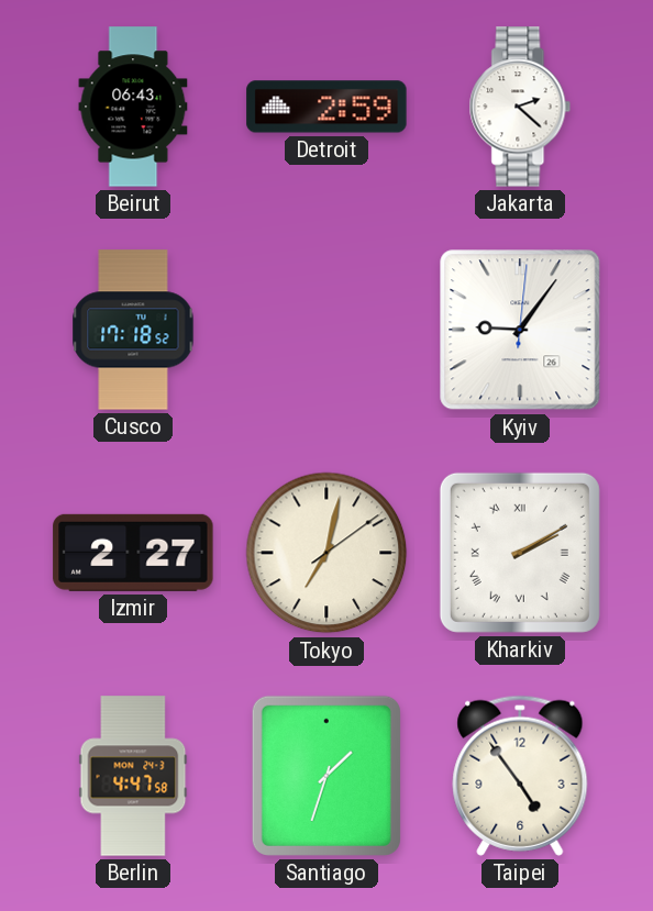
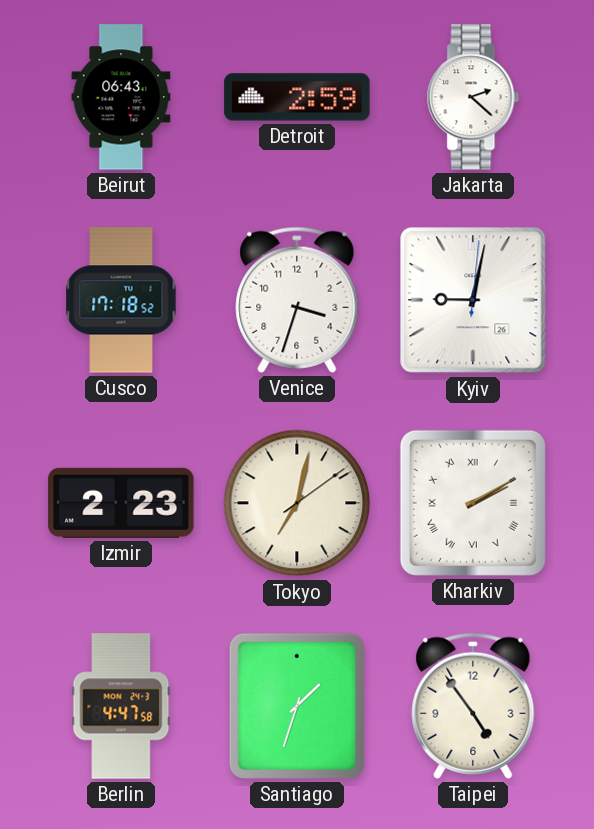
Venice: none -> 3:33
Kyiv: 9:06 -> 9:02
Izmir: 2:27 -> 2:23
